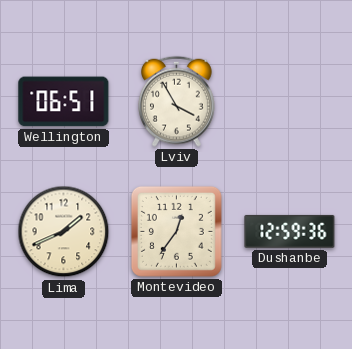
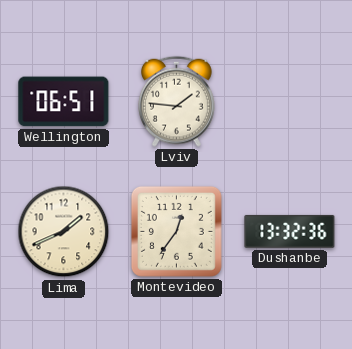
Lviv: 3:55 -> 1:46
Dushanbe: 12:59 -> 13:32
